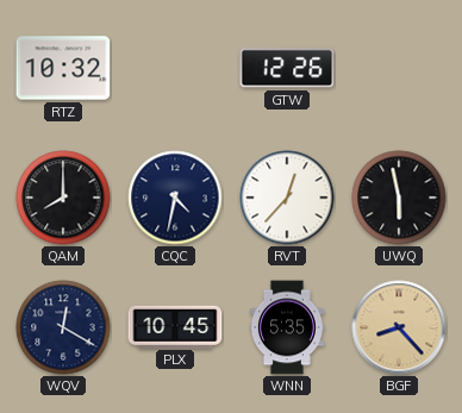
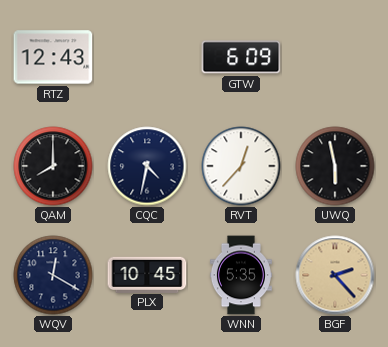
RTZ: 10:32 -> 12:43
GTW: 12:26 -> 6:09
BGF: 8:23 -> 2:23
